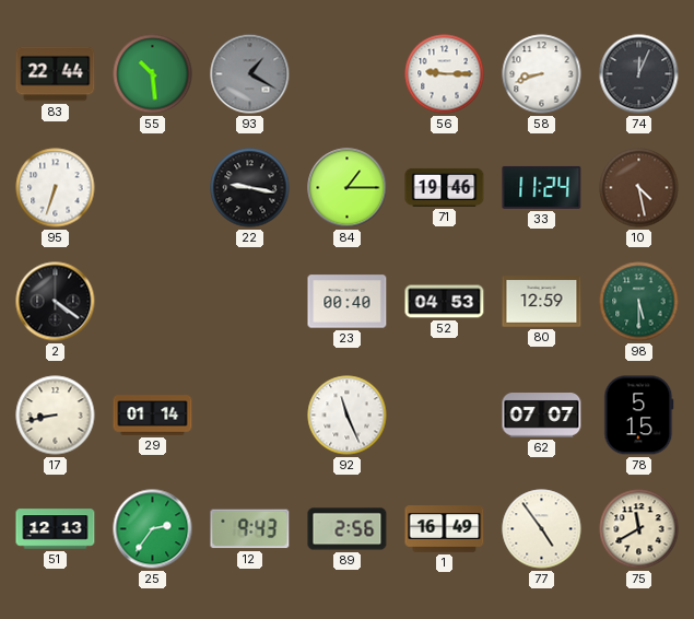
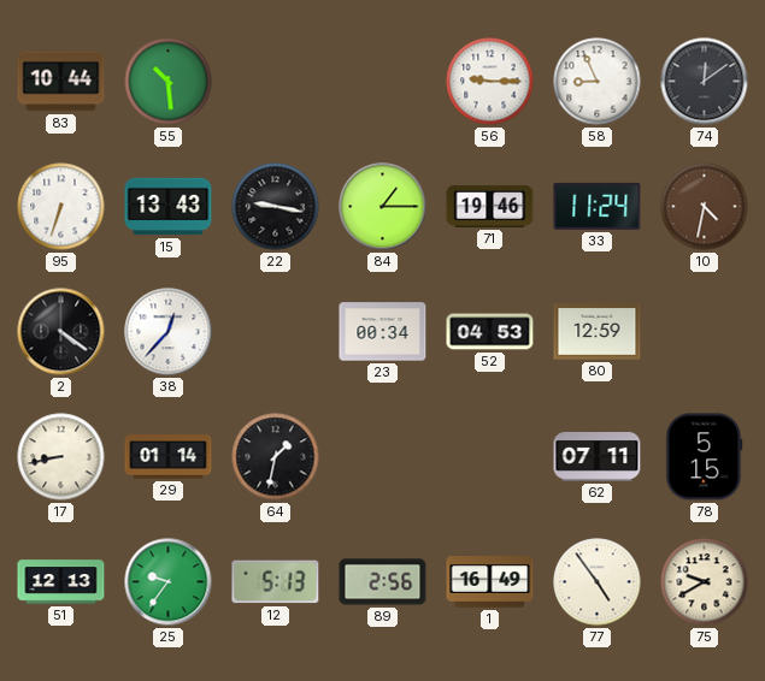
83: 22:44 -> 10:44
93: 1:20 -> none
58: 8:42 -> 8:56
74: 12:04 -> 12:09
15: none -> 13:43
10: 4:28 -> 4:32
38: none -> 12:37
23: 00:40 -> 00:34
98: 5:30 -> none
64: none -> 1:32
92: 11:26 -> none
62: 07:07 -> 07:11
25: 2:36 -> 9:36
12: 9:43 -> 5:13
75: 11:40 -> 9:40
